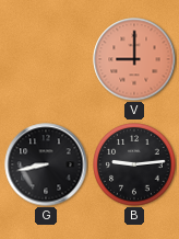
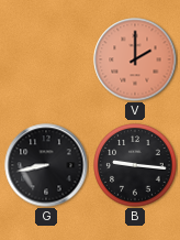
V: 9:00 -> 2:00
B: 9:14 -> 9:16
